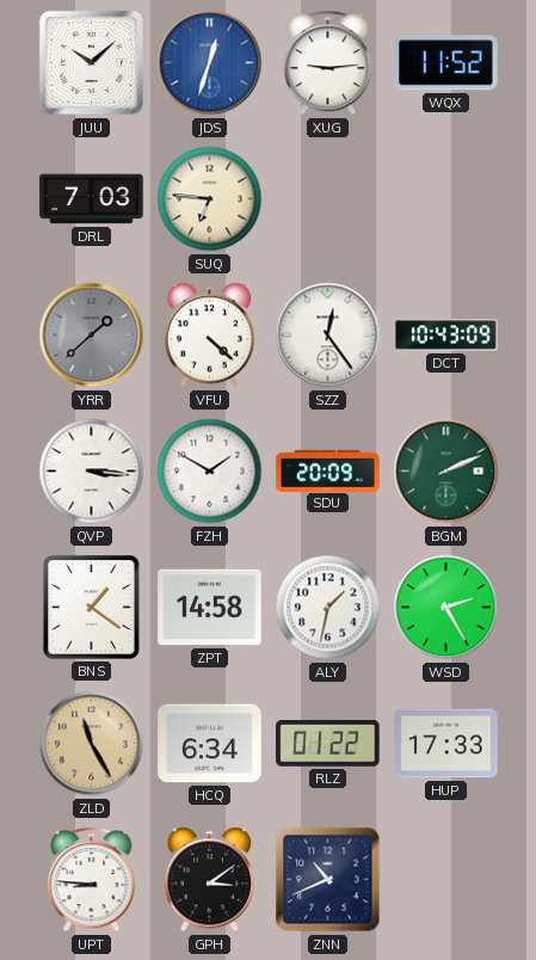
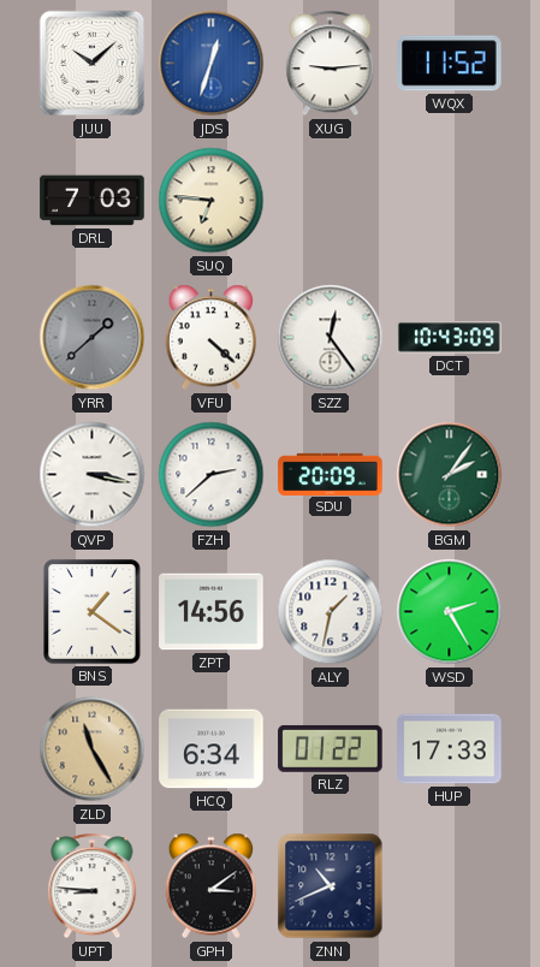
QVP: 3:16 -> 3:17
FZH: 1:50 -> 2:38
BGM: 2:11 -> 2:06
ZPT: 14:58 -> 14:56
